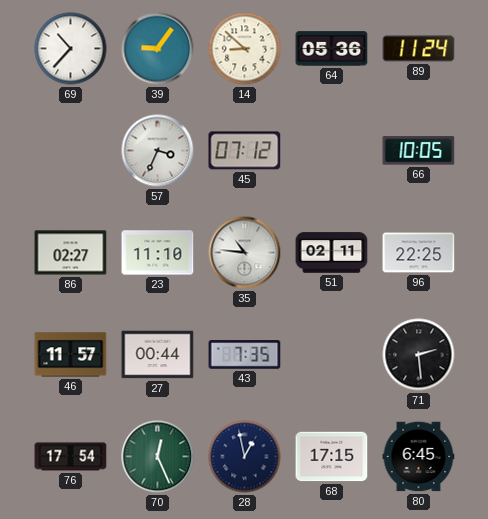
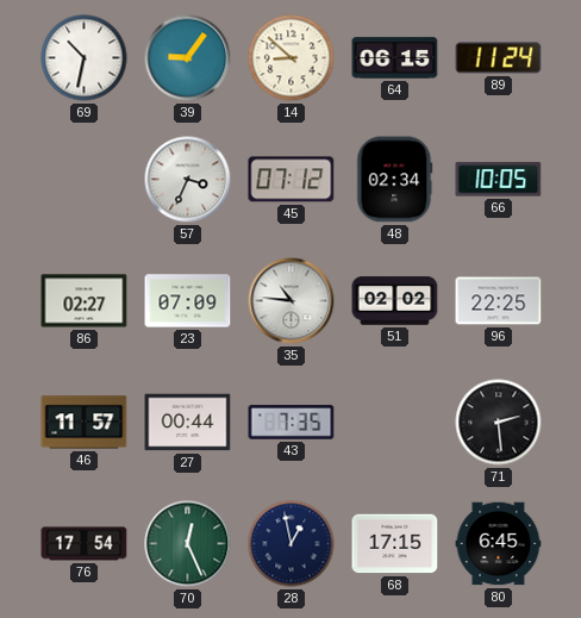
69: 10:37 -> 10:32
64: 05:36 -> 06:15
48: none -> 02:34
23: 11:10 -> 07:09
51: 02:11 -> 02:02
